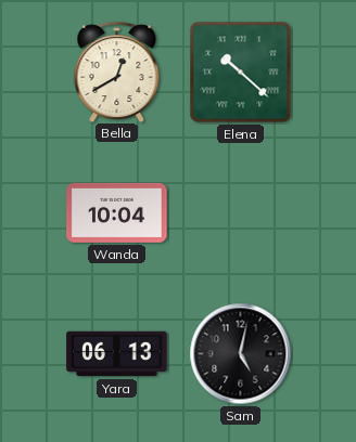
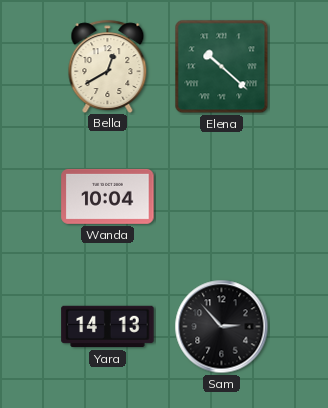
Yara: 06:13 -> 14:13
Sam: 5:02 -> 2:53
